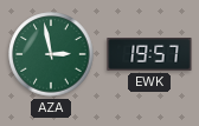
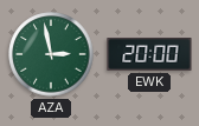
EWK: 19:57 -> 20:00
